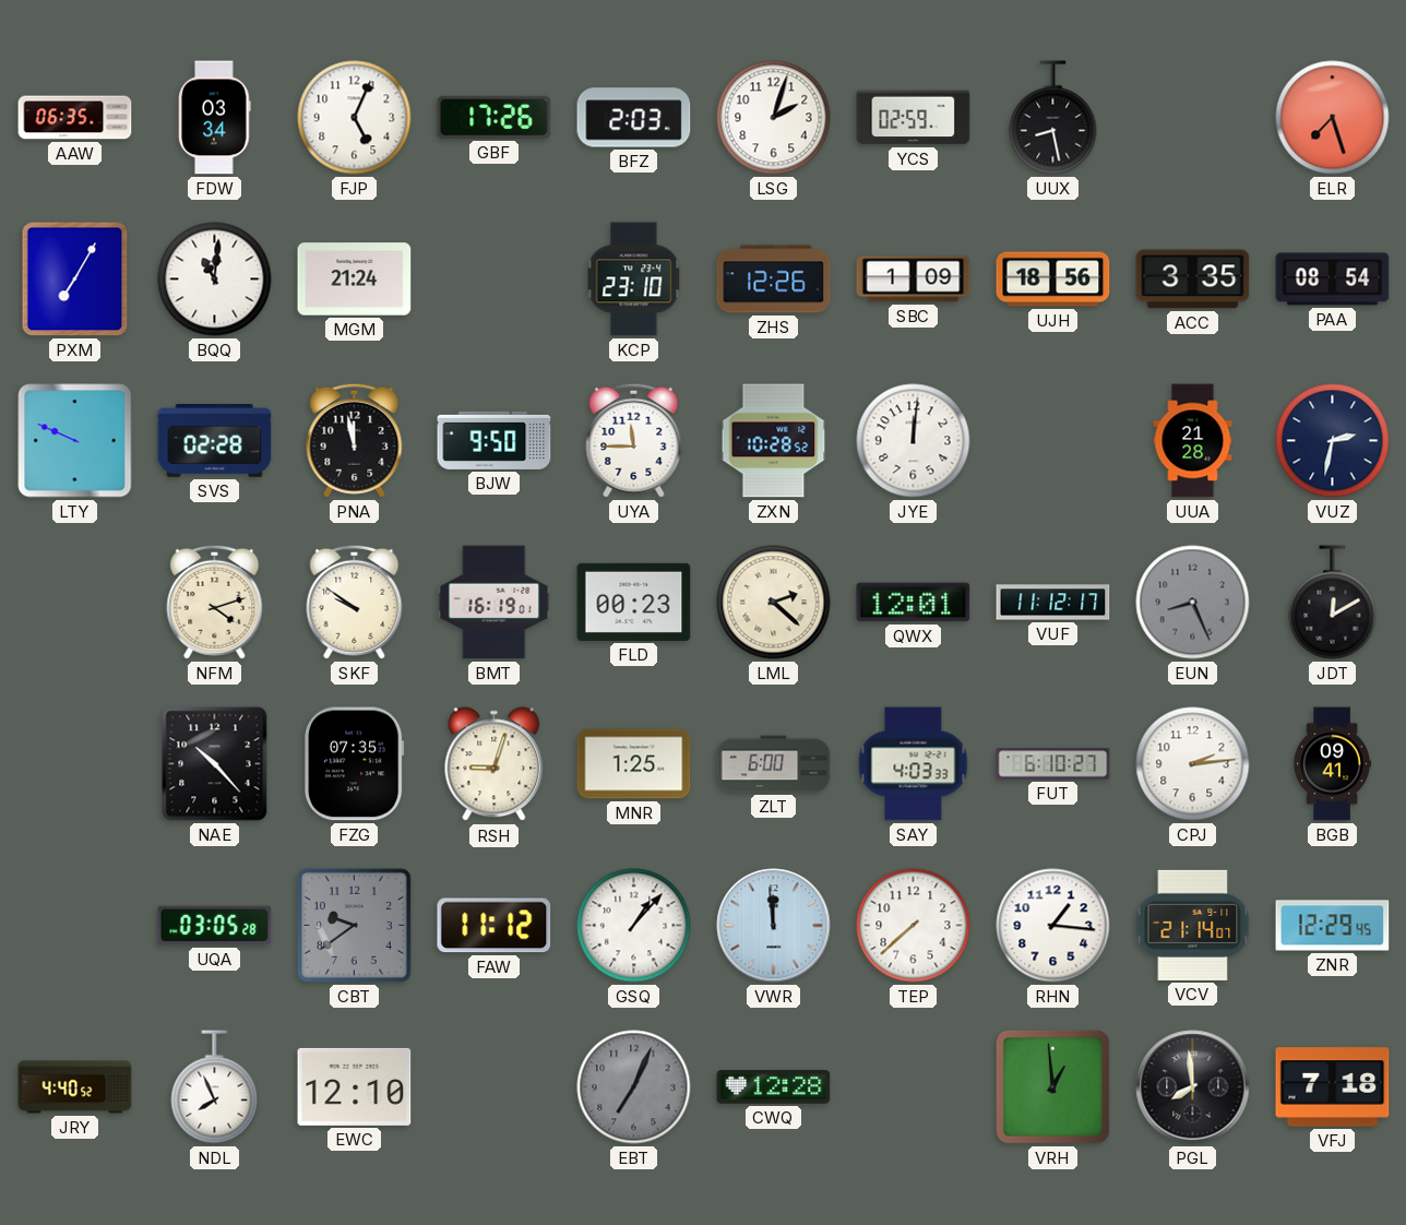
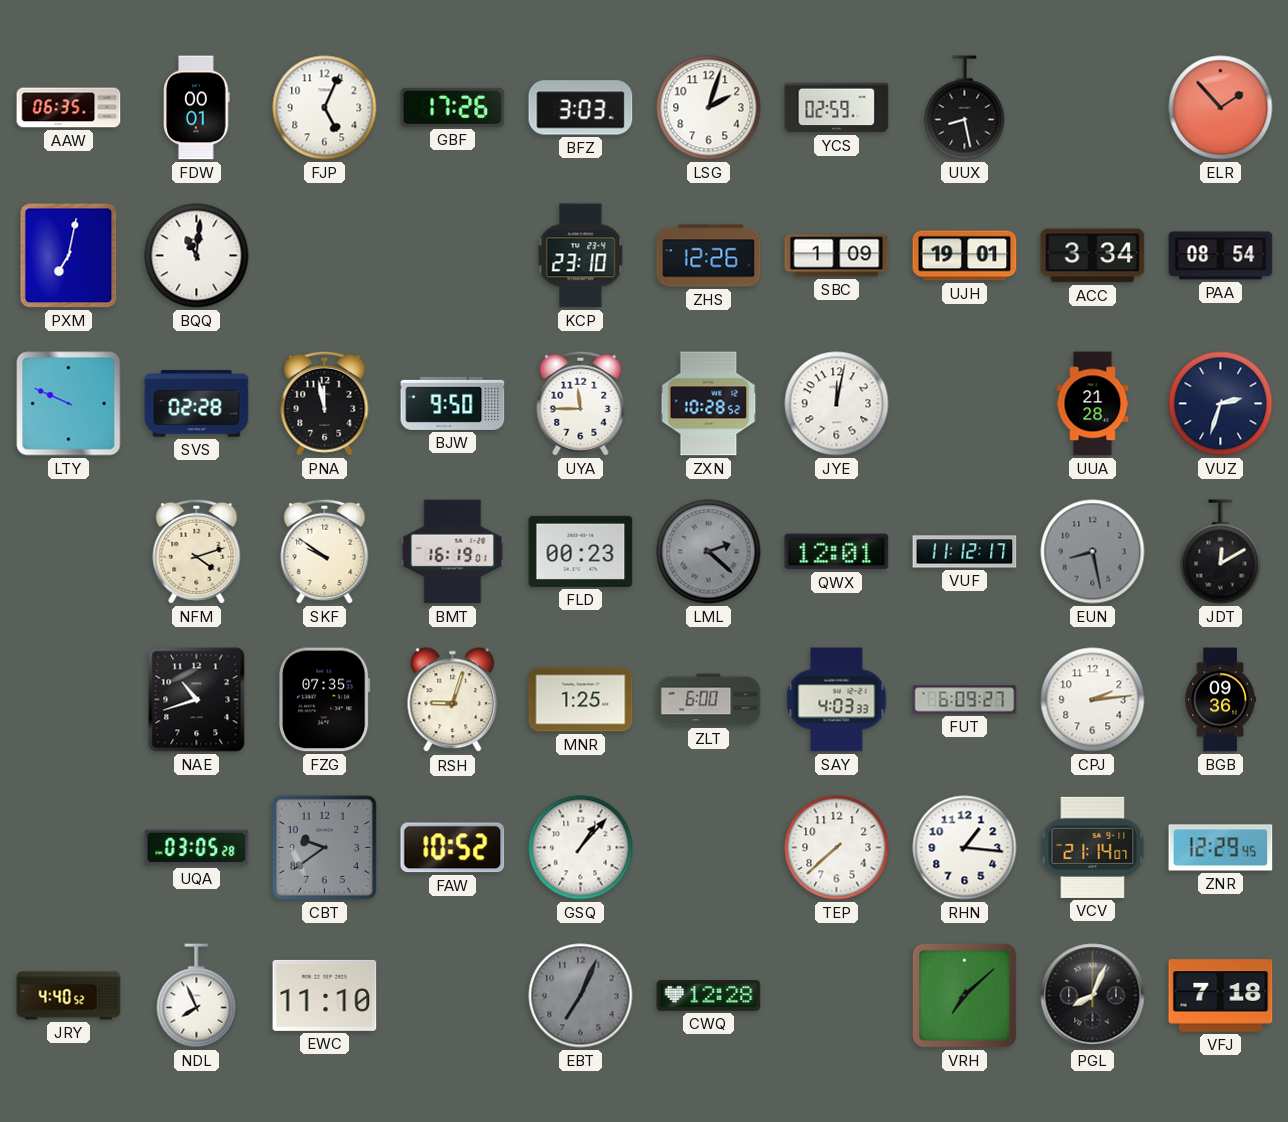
FDW: 03:34 -> 00:01
BFZ: 2:03 -> 3:03
ELR: 7:27 -> 1:53
PXM: 7:05 -> 7:02
MGM: 21:24 -> none
UJH: 18:56 -> 19:01
ACC: 3:35 -> 3:34
JYE: 12:01 -> 12:02
VUZ: 2:32 -> 2:33
LML dial: cream -> grey
EUN: 8:26 -> 8:28
NAE: 10:23 -> 10:42
FUT: 6:10 -> 6:09
BGB: 09:41 -> 09:36
FAW: 11:12 -> 10:52
VWR: 11:59 -> none
EWC: 12:10 -> 11:10
VRH: 12:59 -> 7:08
PGL: 7:59 -> 8:04
